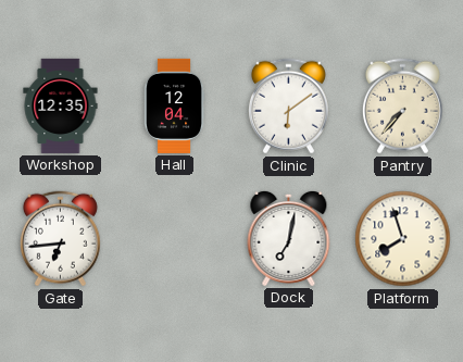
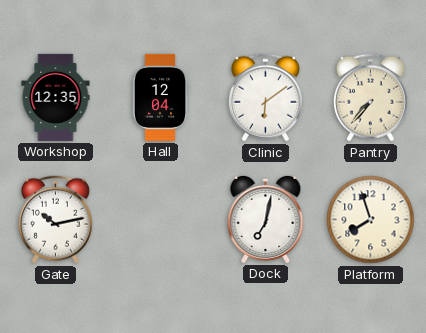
Gate: 6:44 -> 10:13
